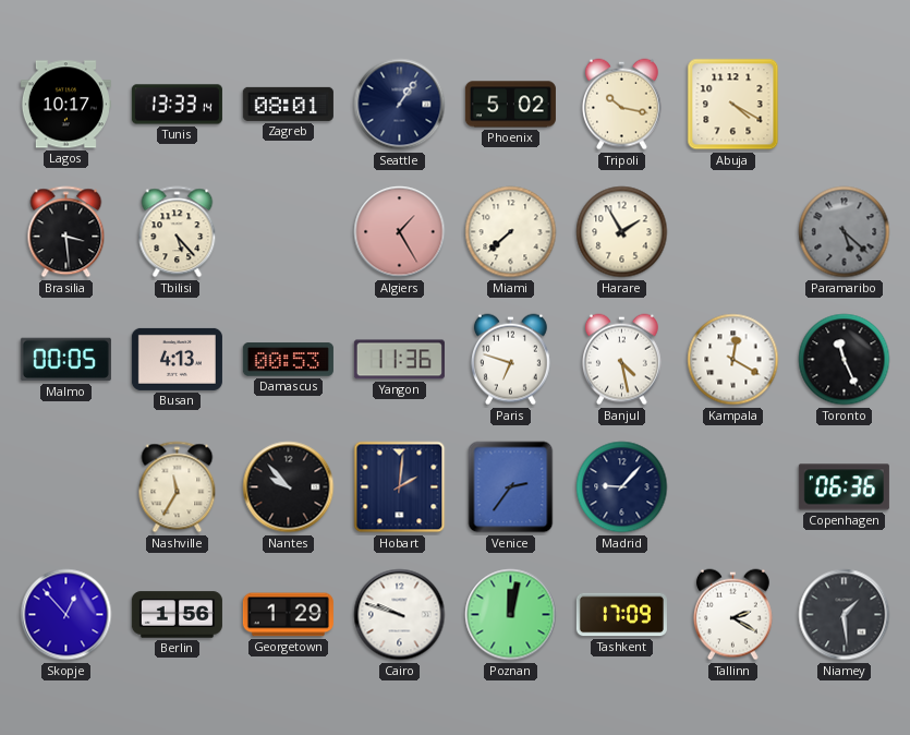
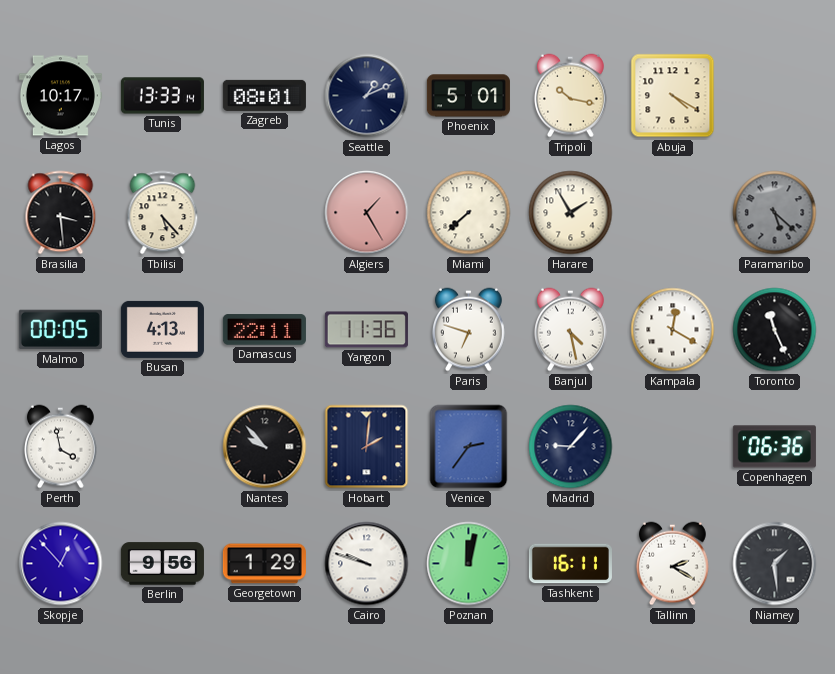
Seattle: 1:06 -> 1:11
Phoenix: 5:02 -> 5:01
Damascus: 00:53 -> 22:11
Perth: none -> 3:58
Nashville: 11:35 -> none
Berlin: 1:56 -> 9:56
Tashkent: 17:09 -> 16:11
